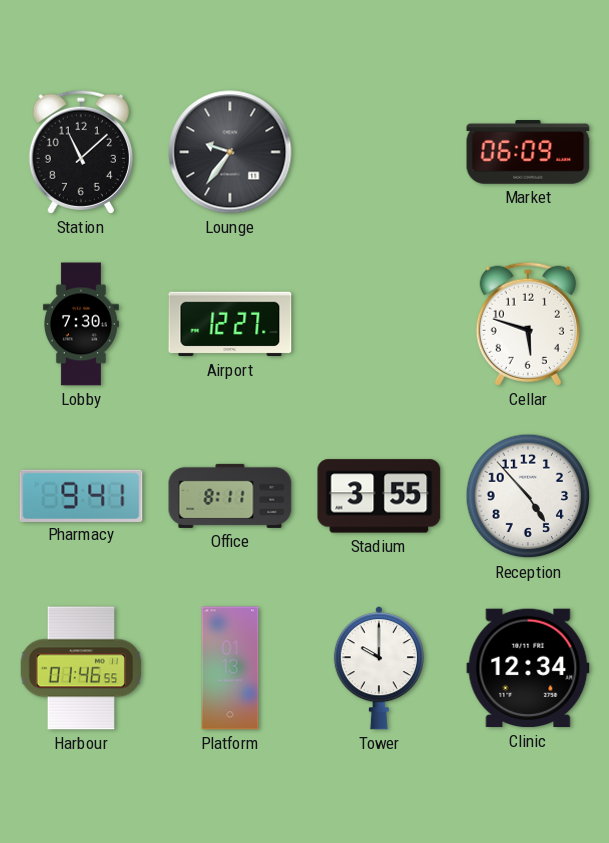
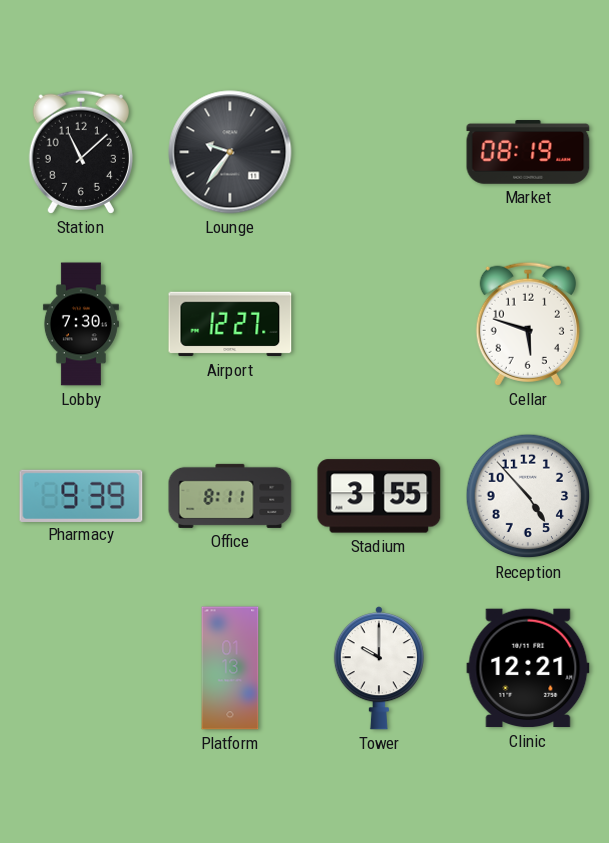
Market: 06:09 -> 08:19
Pharmacy: 9:41 -> 9:39
Harbour: 01:46 -> none
Clinic: 12:34 -> 12:21
